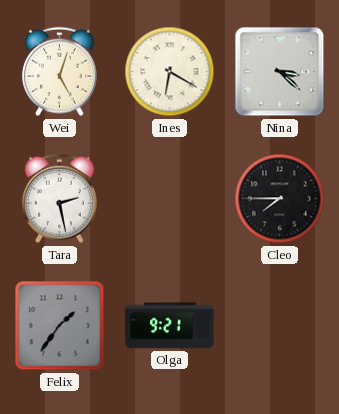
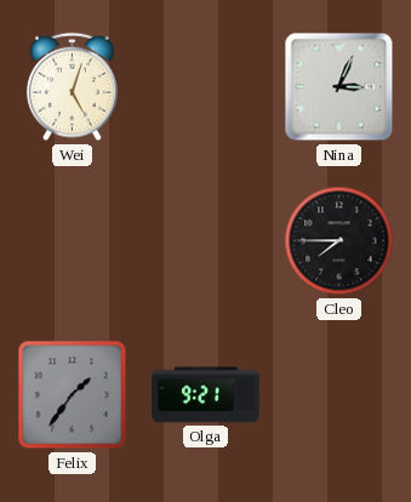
Ines: 6:20 -> none
Nina: 3:22 -> 3:04
Tara: 2:28 -> none
